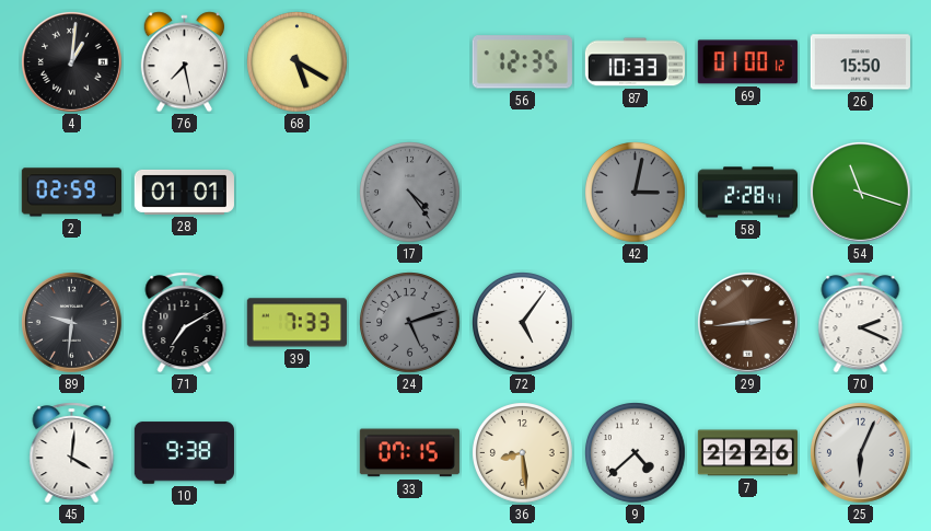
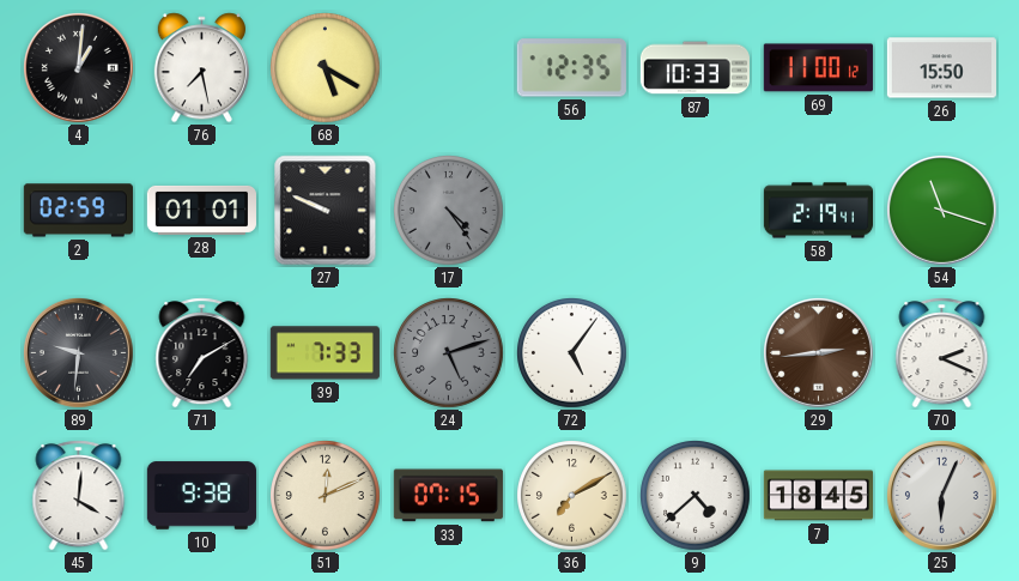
69: 01:00 -> 11:00
27: none -> 9:49
42: 3:02 -> none
58: 2:28 -> 2:19
51: none -> 12:11
36: 8:29 -> 7:10
7: 22:26 -> 18:45
